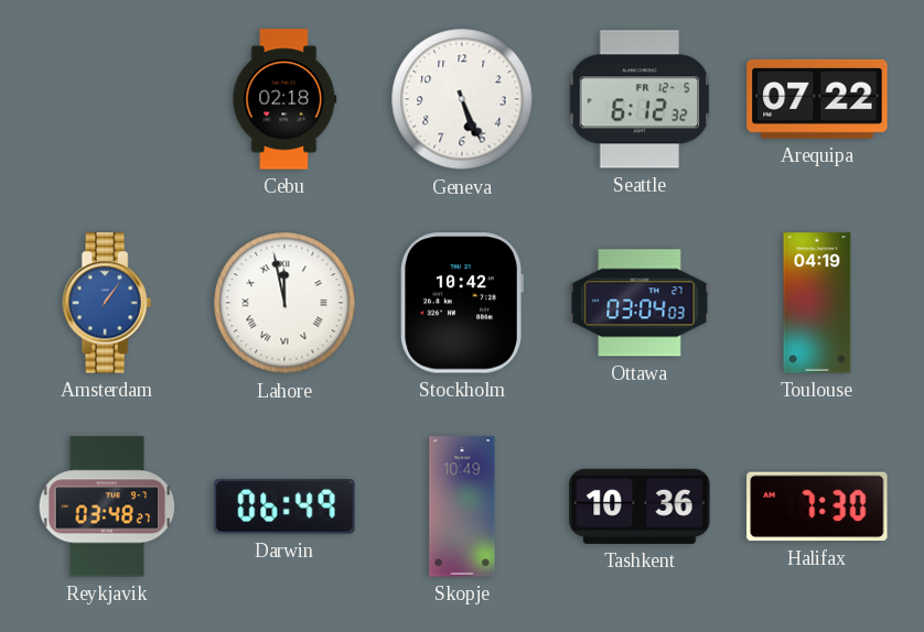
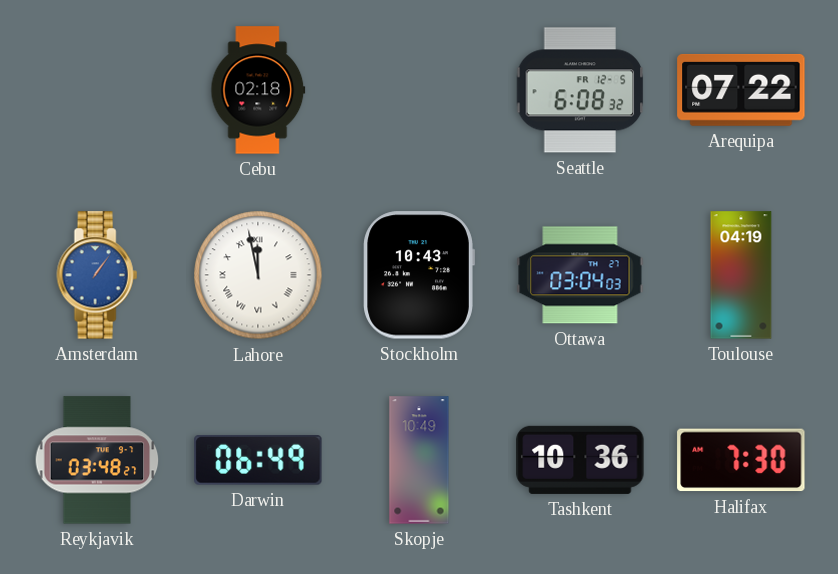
Geneva: 5:26 -> none
Seattle: 6:12 -> 6:08
Stockholm: 10:42 -> 10:43
